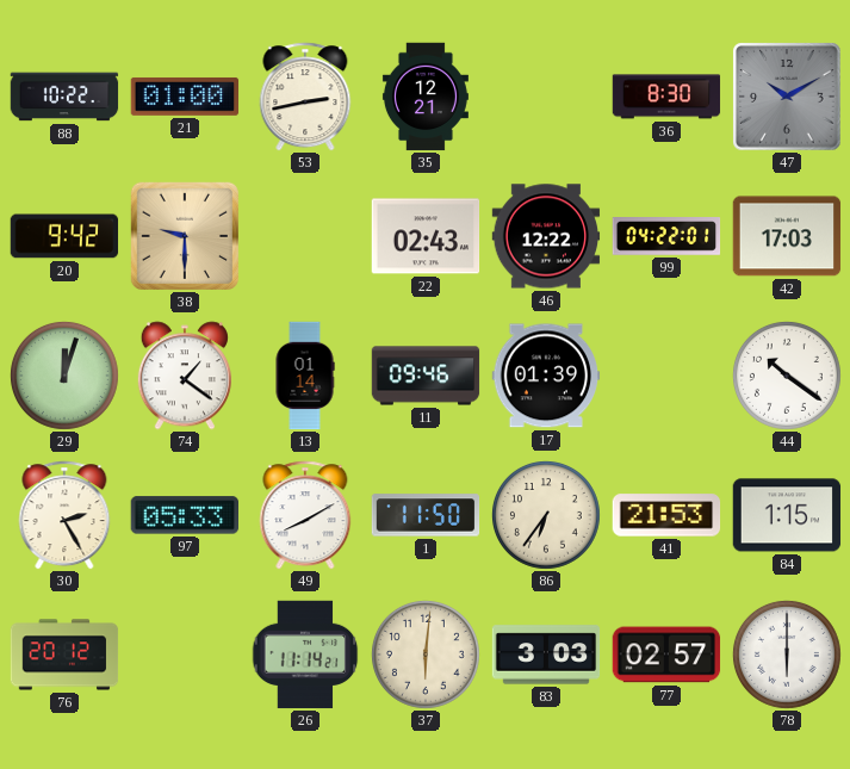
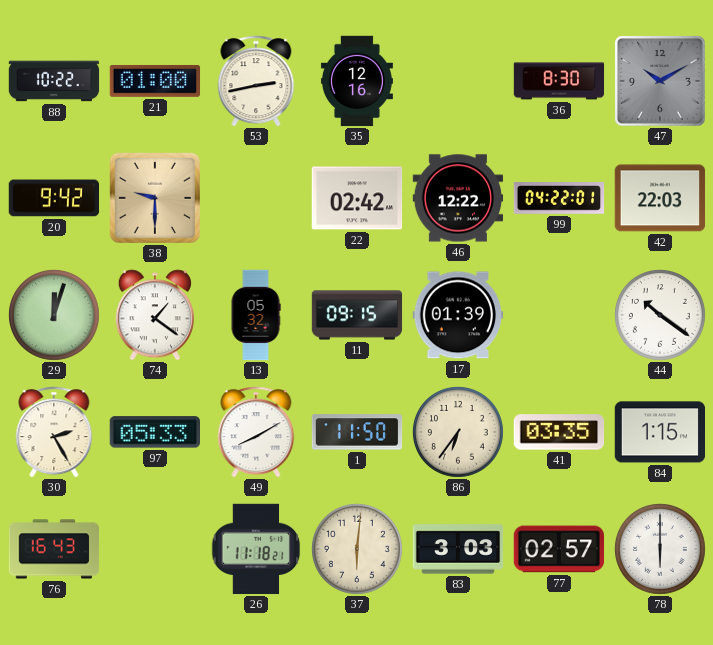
35: 12:21 -> 12:16
22: 02:43 -> 02:42
42: 17:03 -> 22:03
13: 01:14 -> 05:32
11: 09:46 -> 09:15
41: 21:53 -> 03:35
76: 20:12 -> 16:43
26: 11:14 -> 11:18
